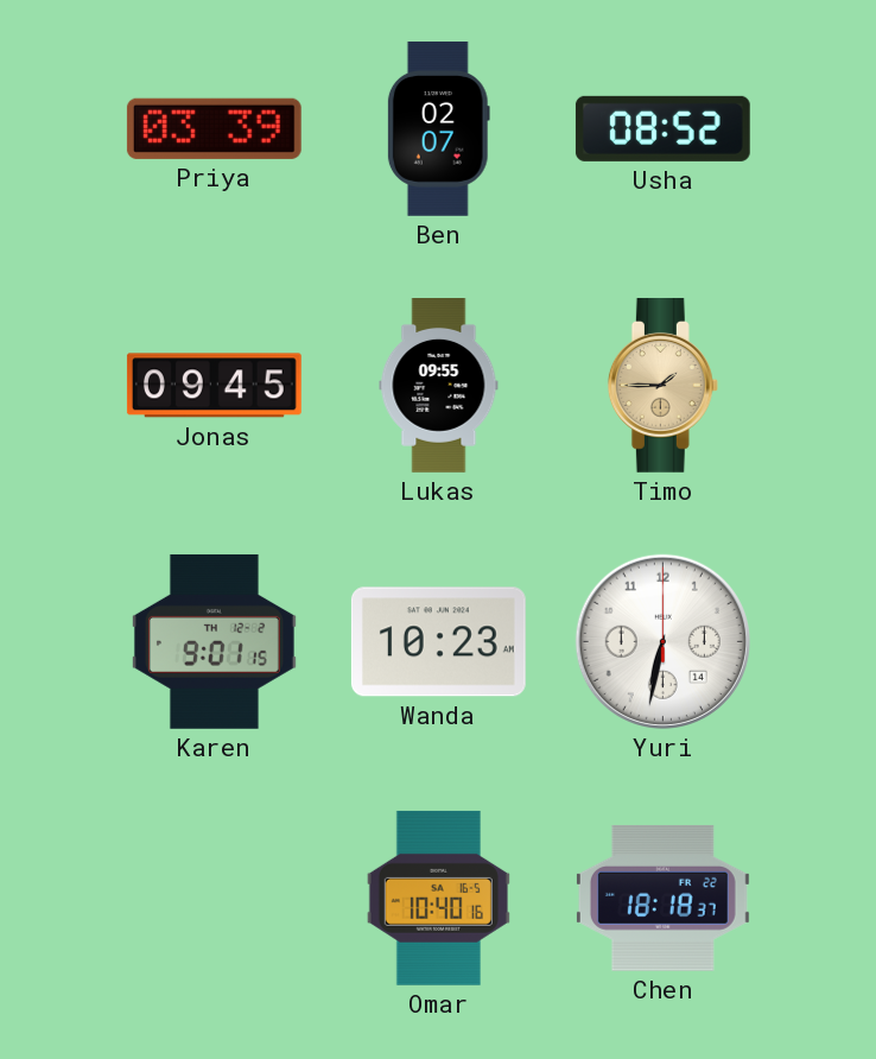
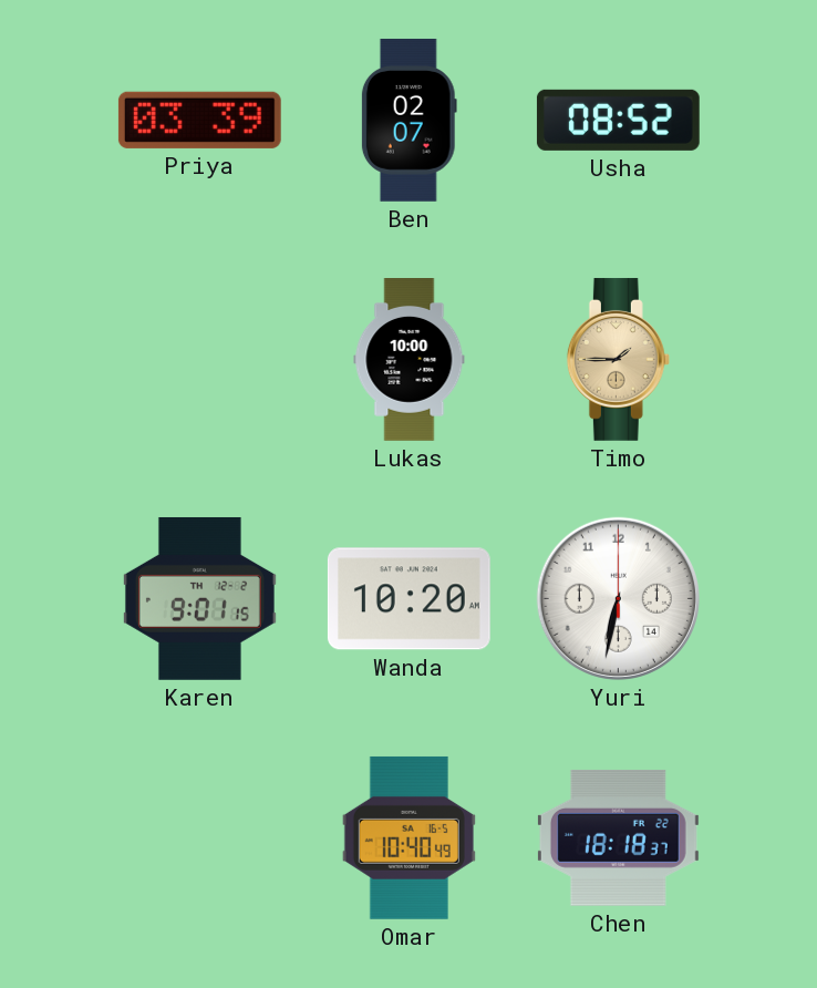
Jonas: 09:45 -> none
Lukas: 09:55 -> 10:00
Wanda: 10:23 -> 10:20
Omar: 10:40:16 -> 10:40:49
